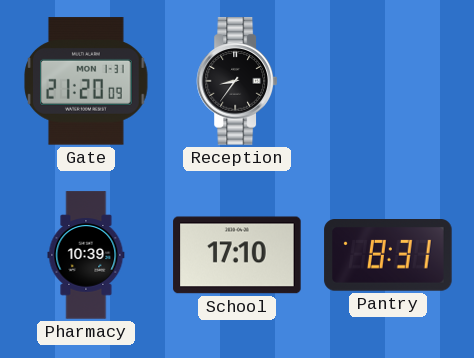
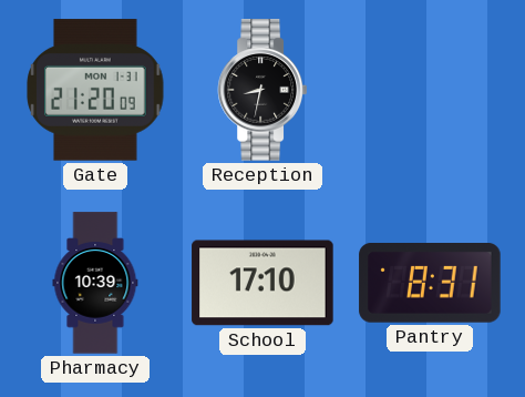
Reception: 8:36 -> 8:32
